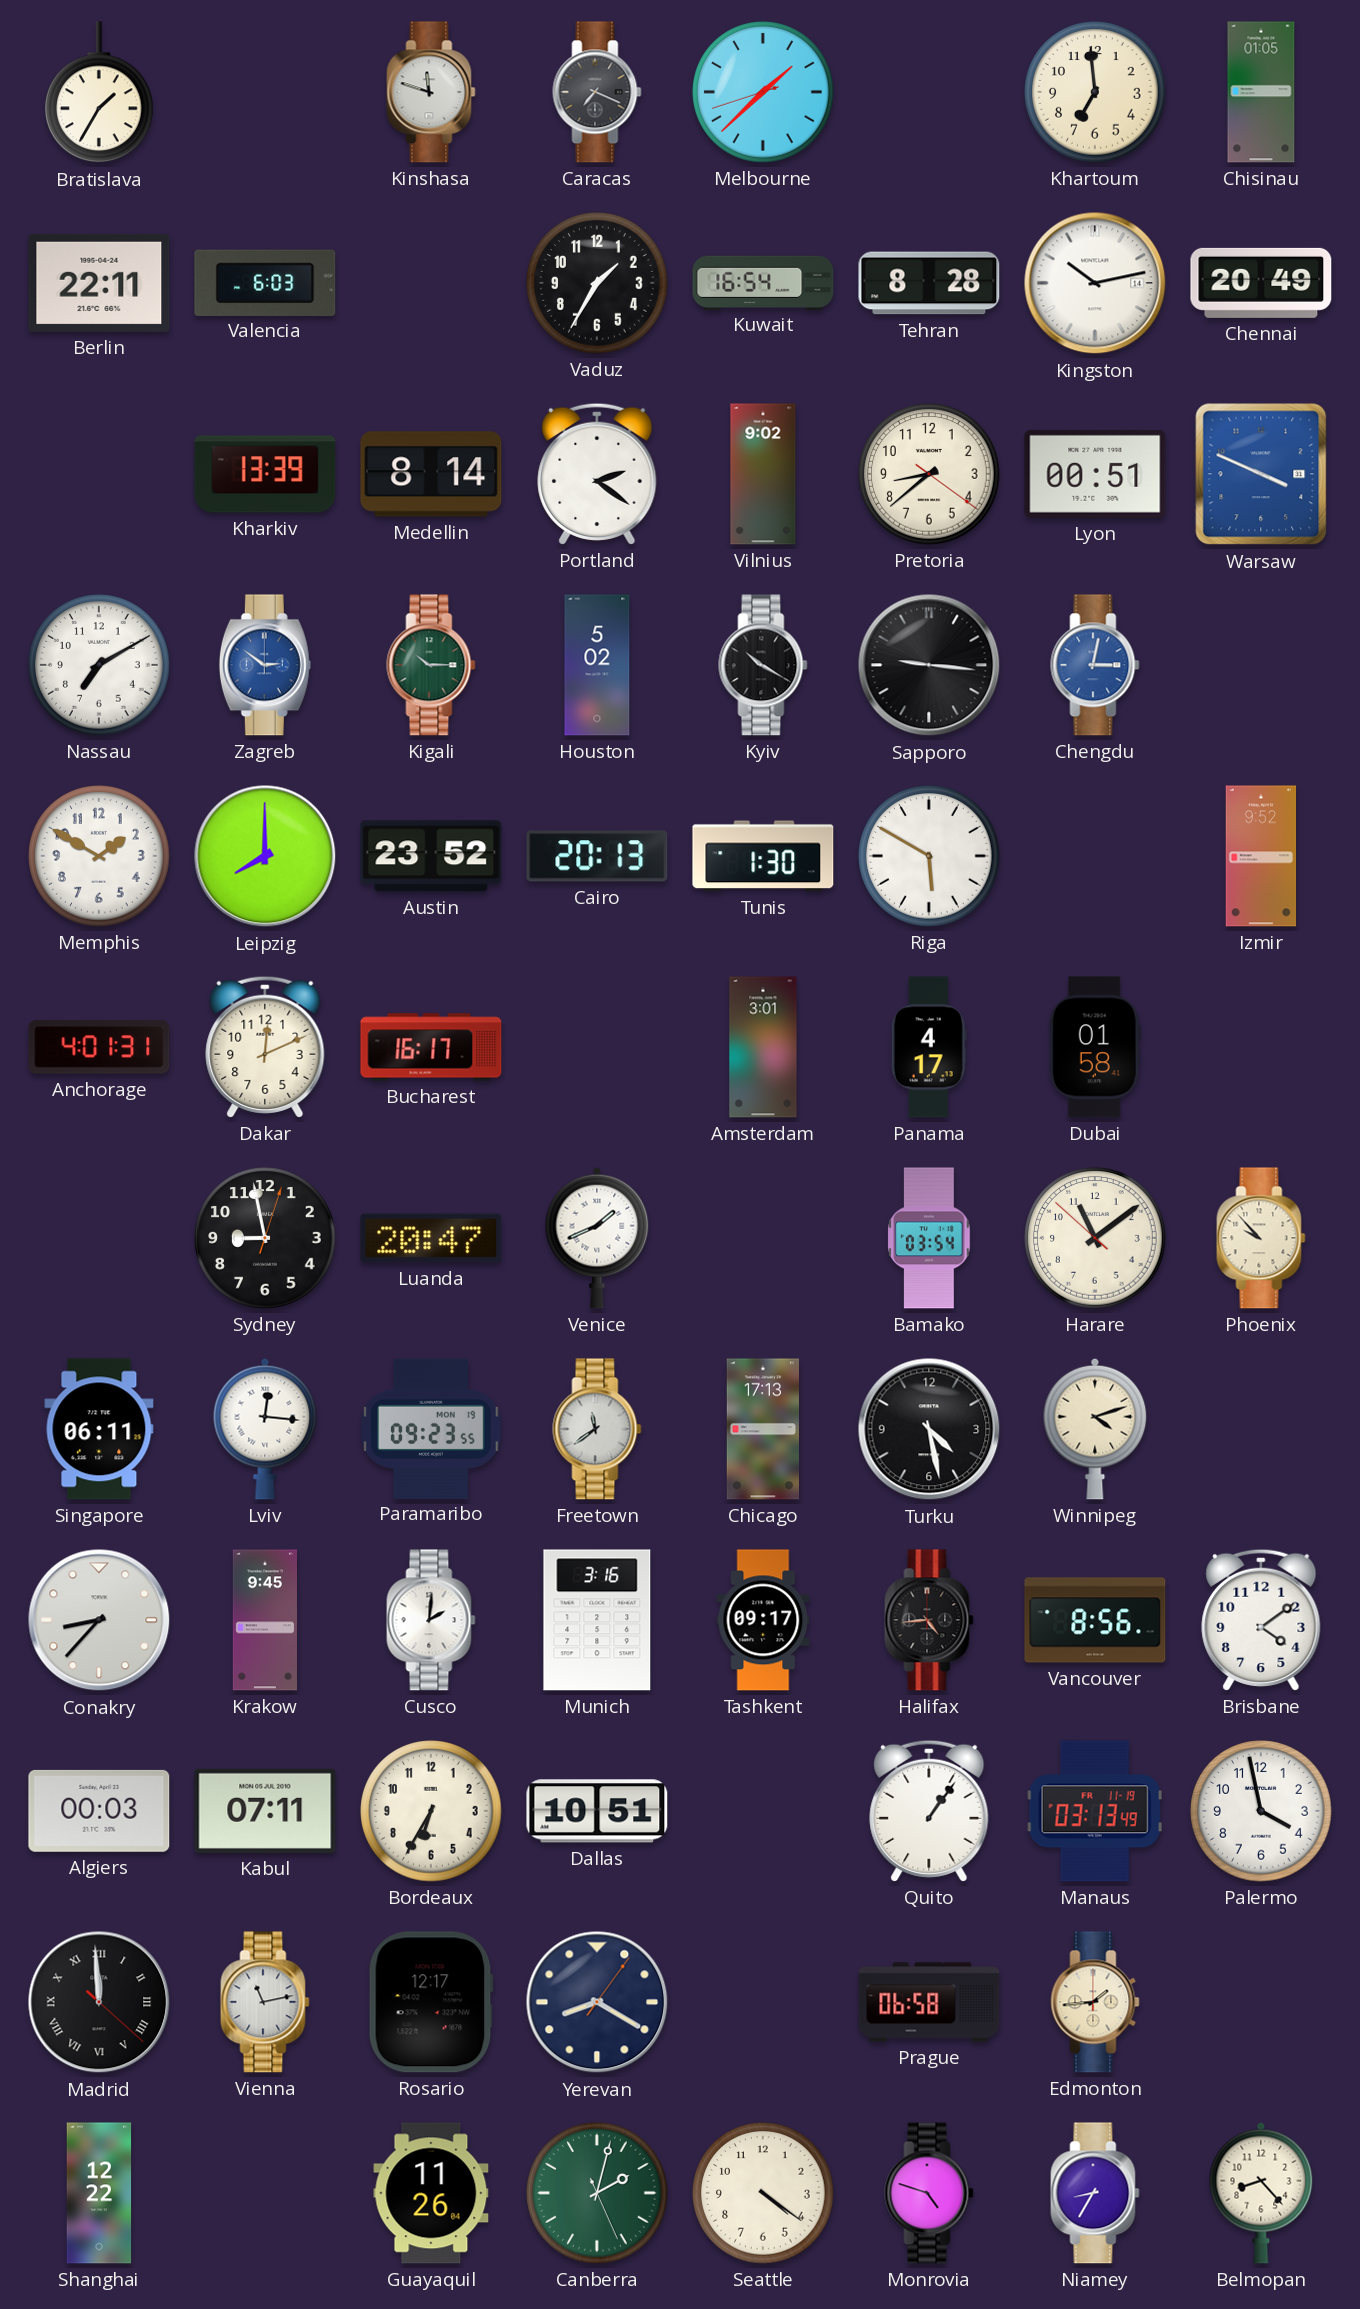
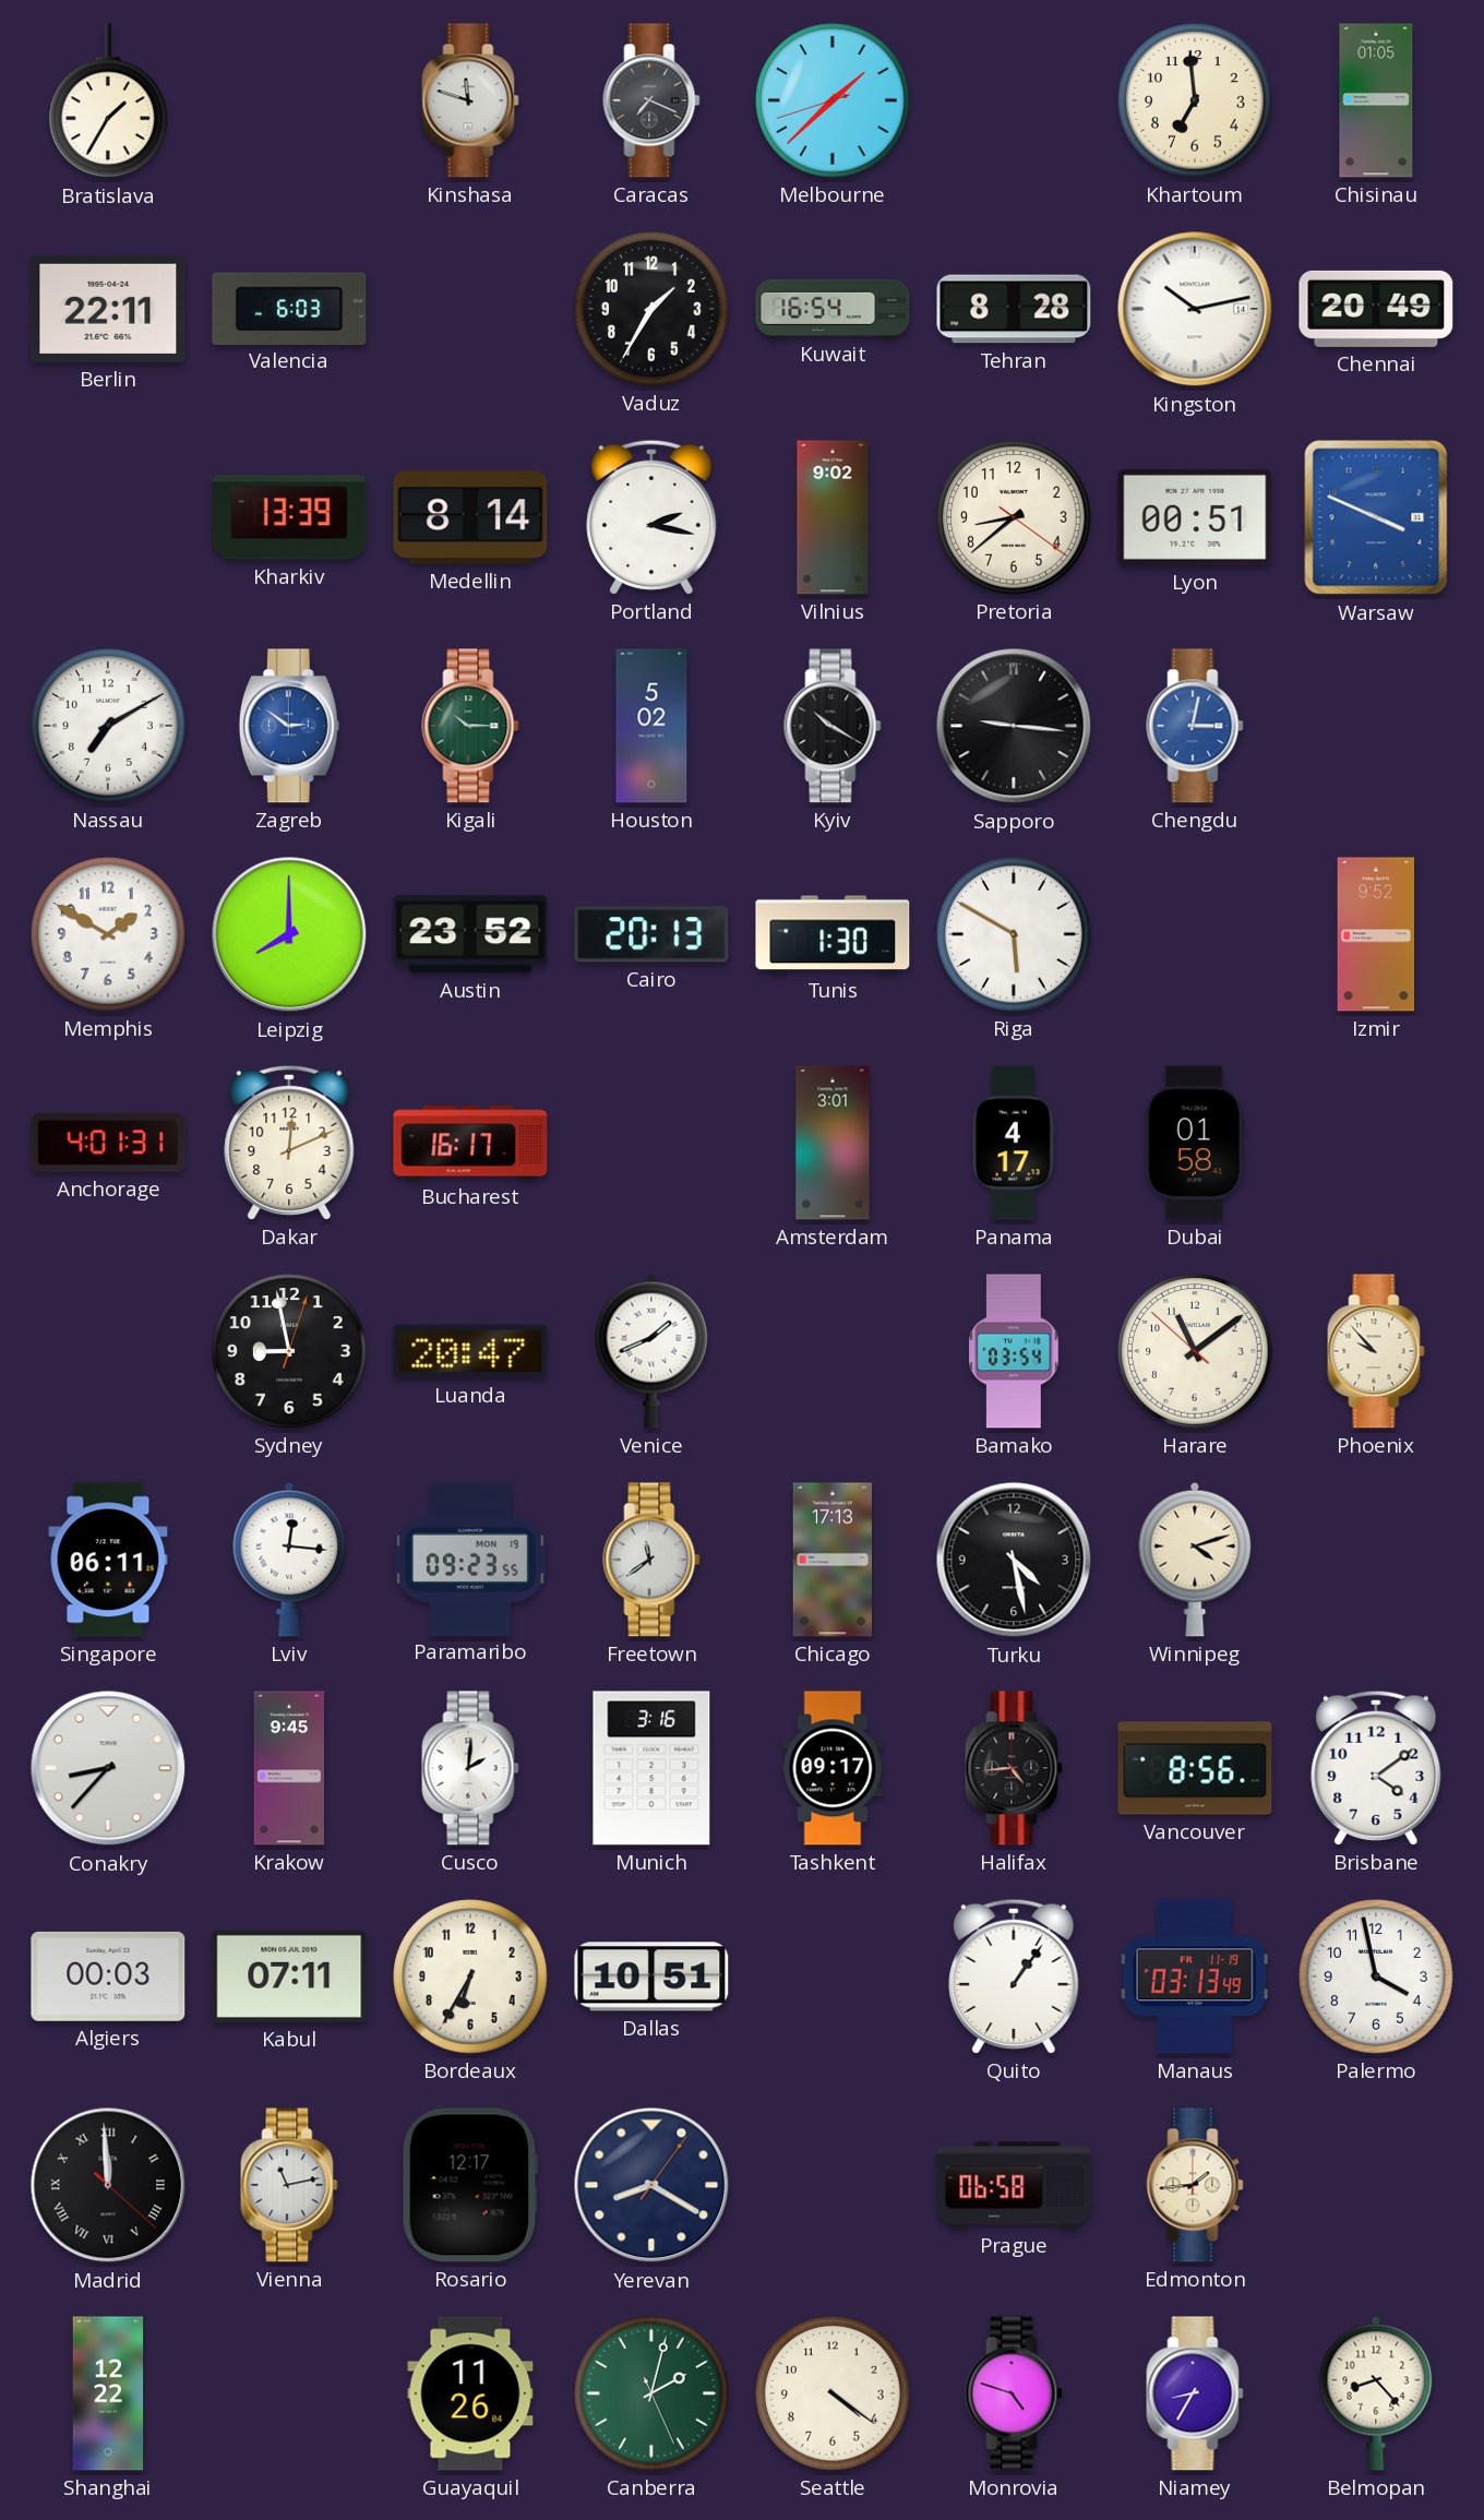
Portland: 2:21 -> 2:17
